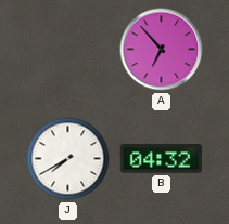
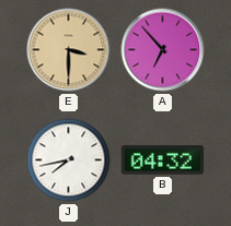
E: none -> 3:30
J: 7:40 -> 7:43
